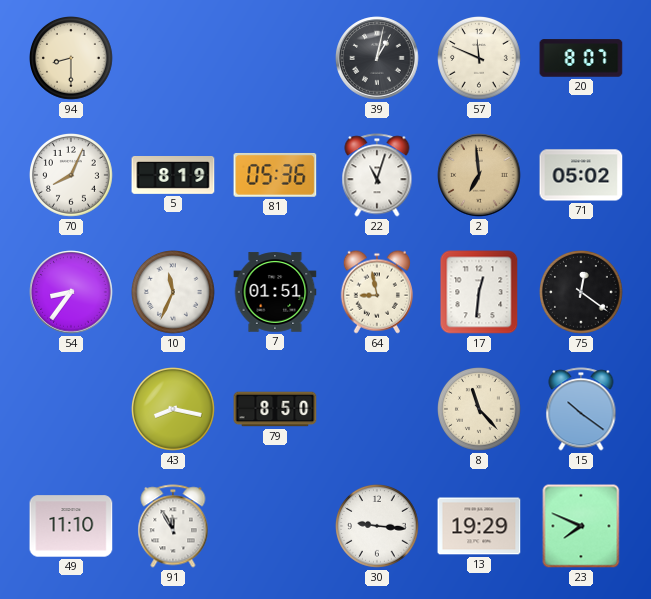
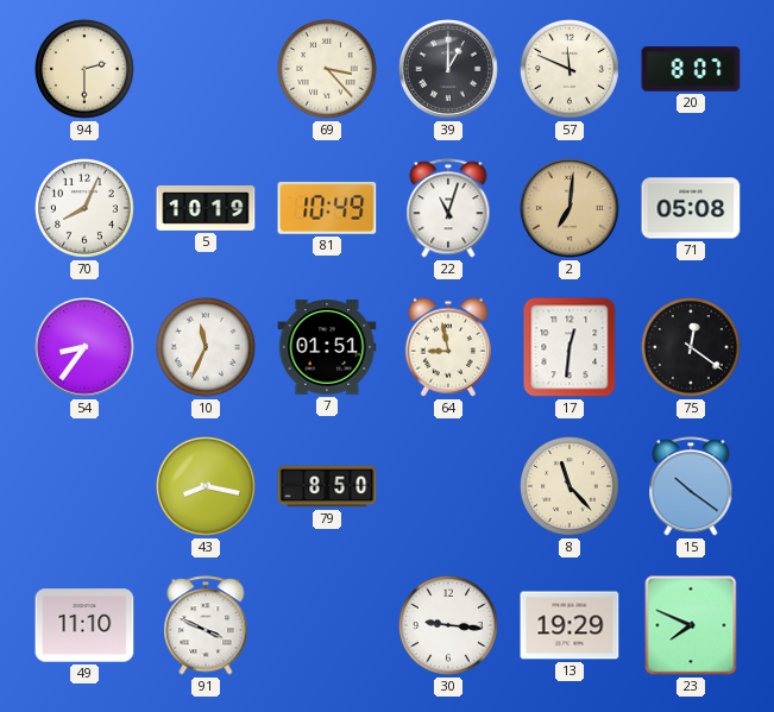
94: 8:30 -> 2:30
69: none -> 3:23
39: 1:02 -> 1:00
5: 8:19 -> 10:19
81: 05:36 -> 10:49
2: 6:59 -> 7:01
71: 05:02 -> 05:08
91: 11:55 -> 3:49
